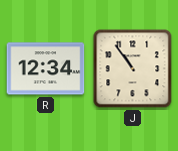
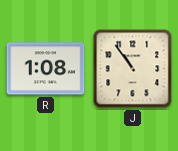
R: 12:34 -> 1:08
